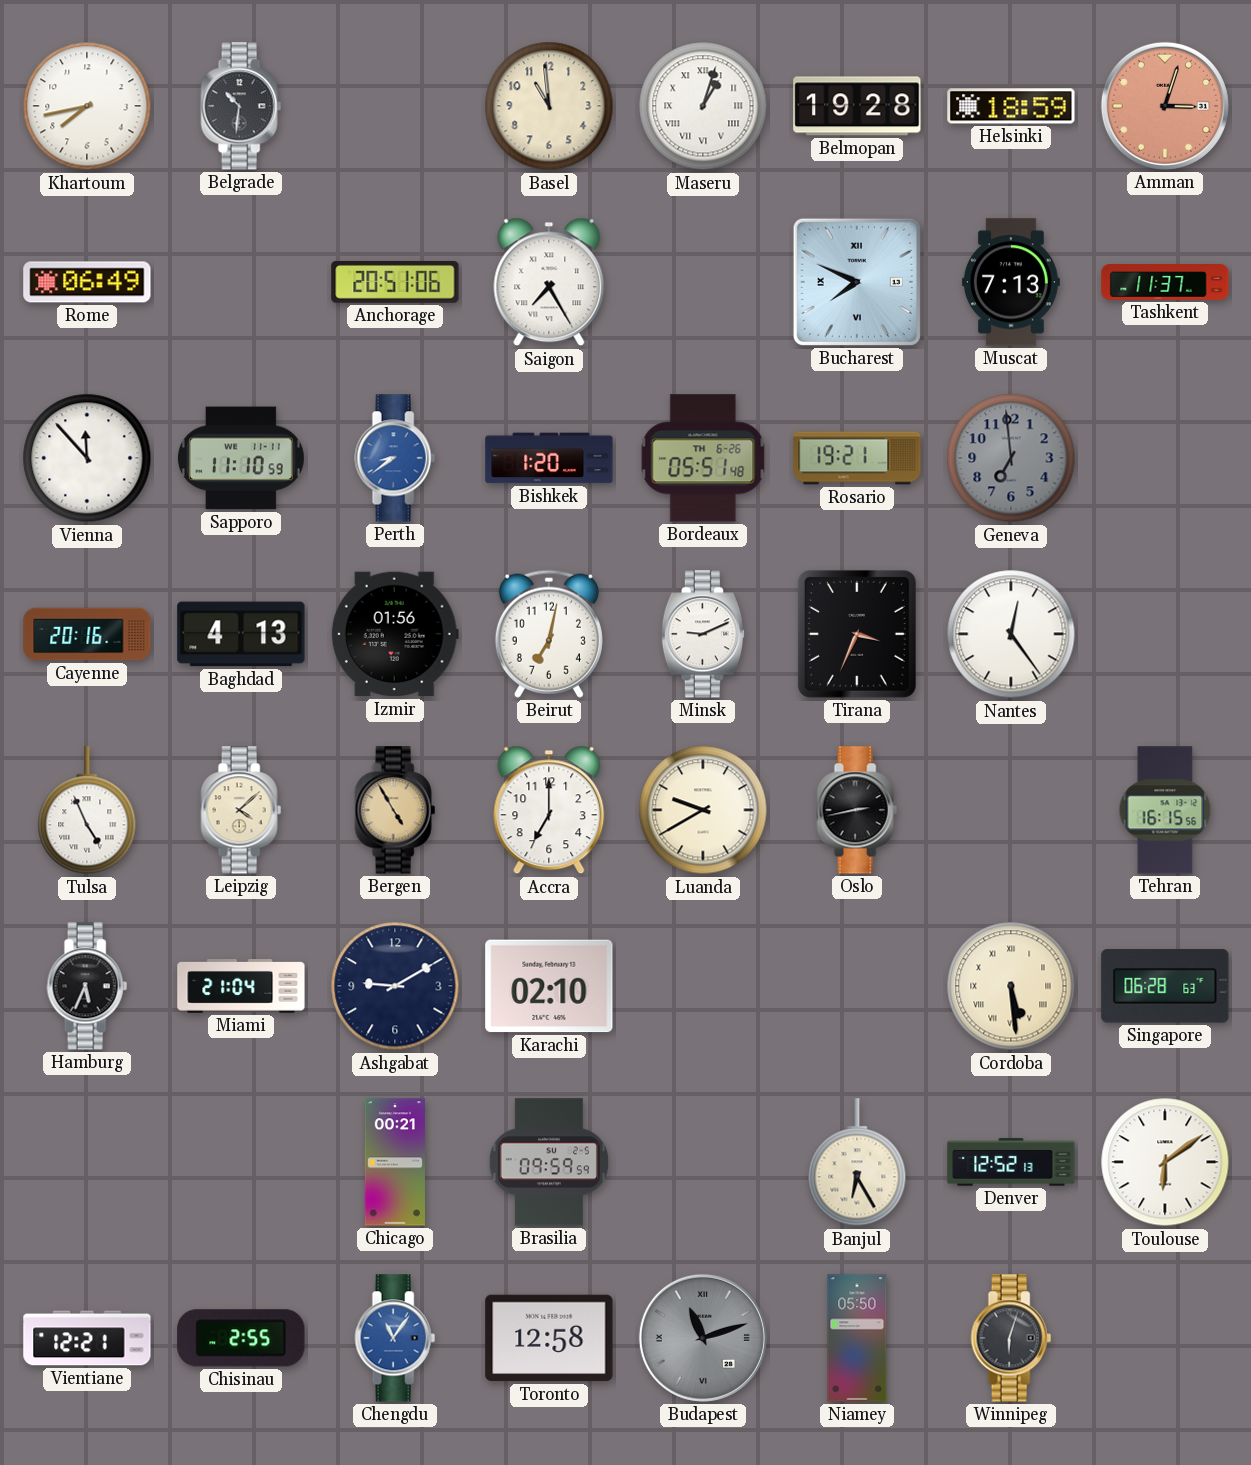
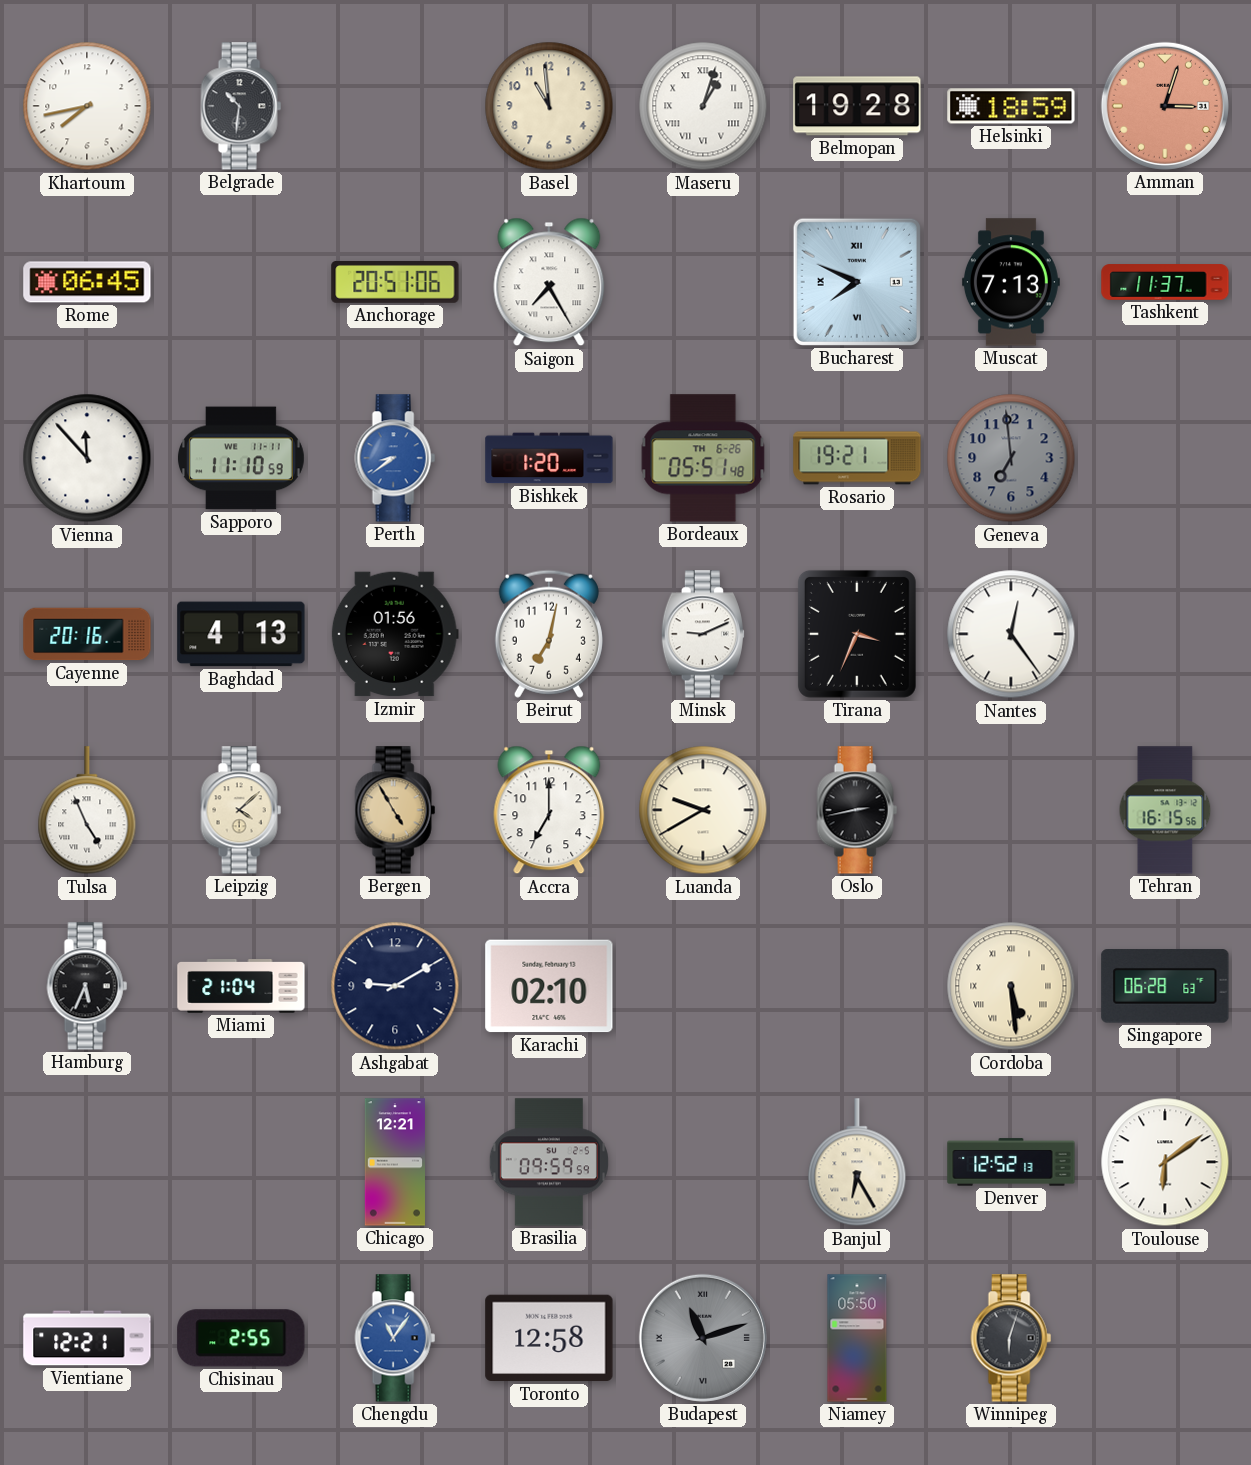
Rome: 06:49 -> 06:45
Chicago: 00:21 -> 12:21
